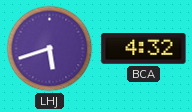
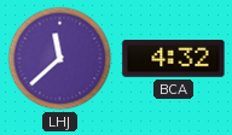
LHJ: 5:42 -> 11:38
